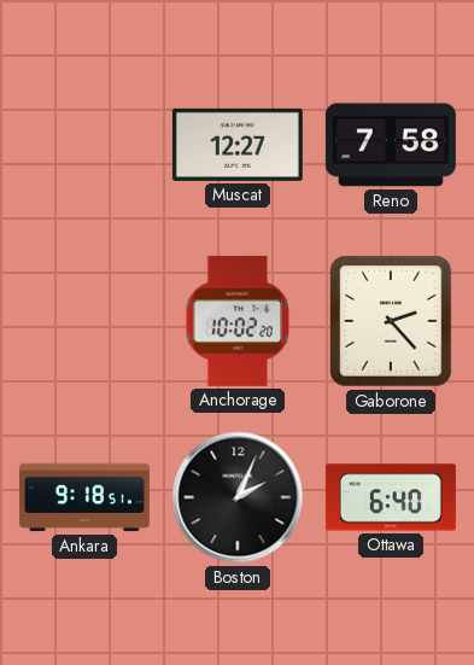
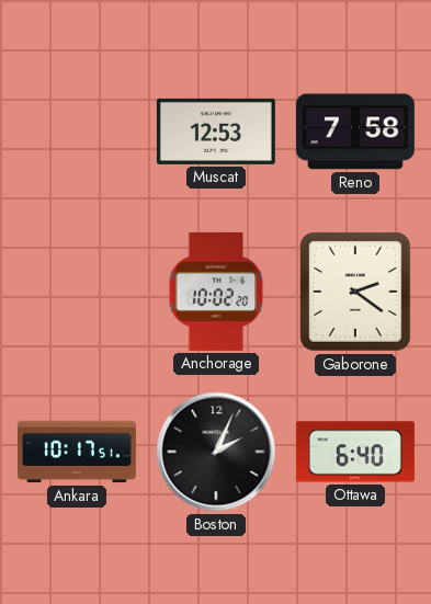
Muscat: 12:27 -> 12:53
Gaborone: 2:23 -> 2:21
Ankara: 9:18 -> 10:17
